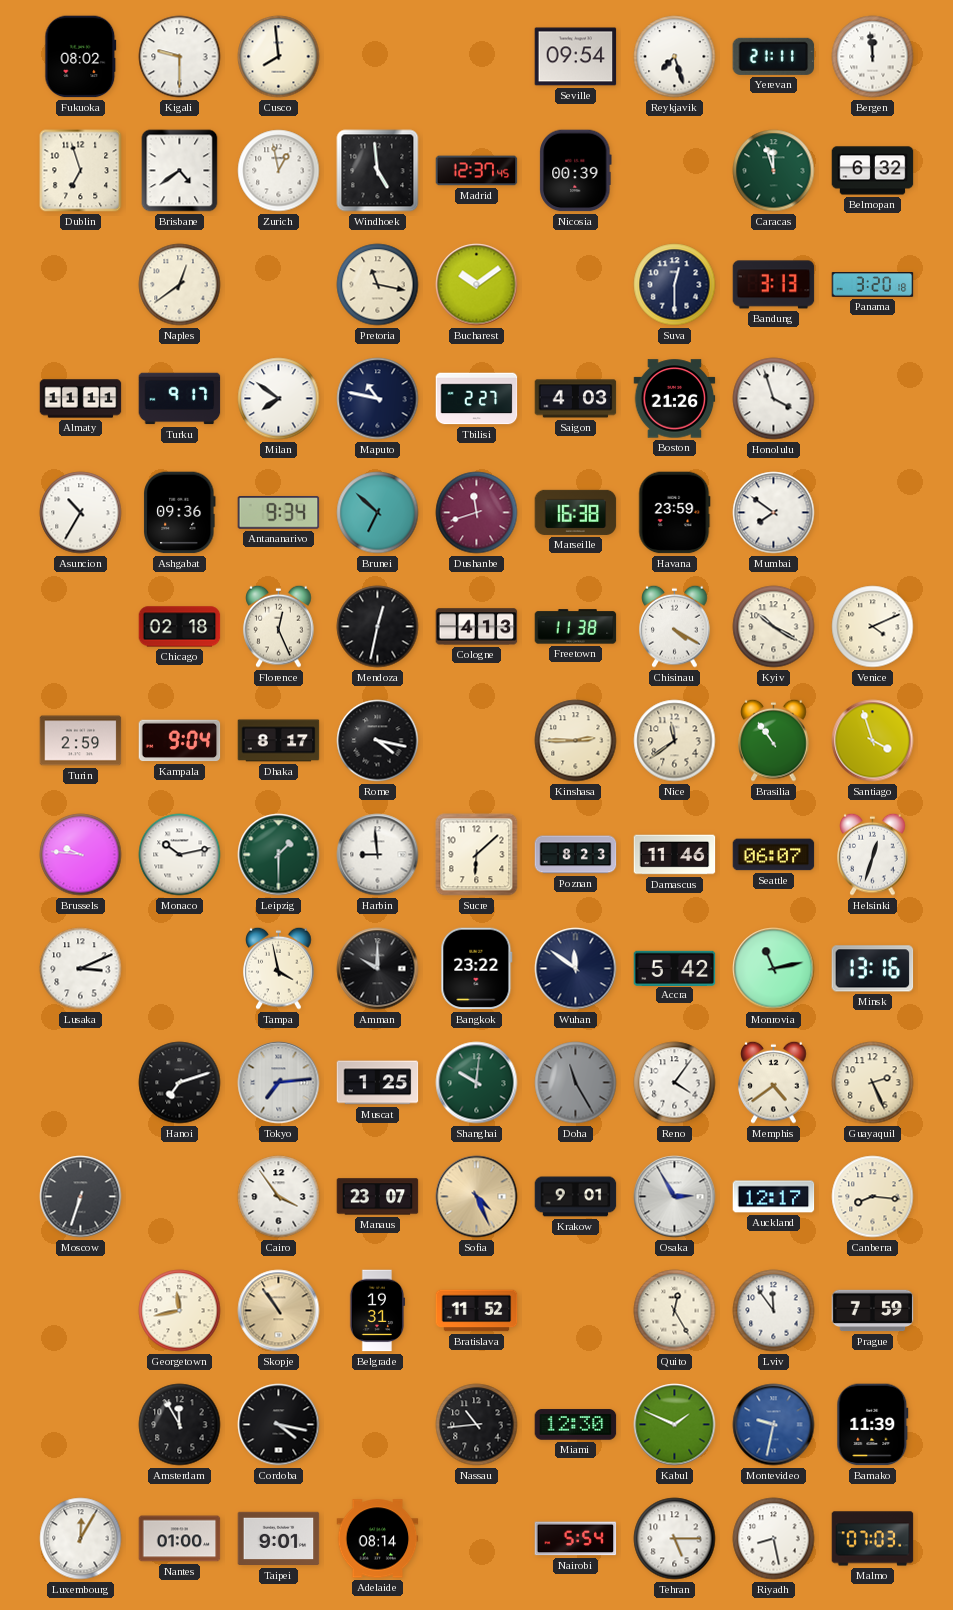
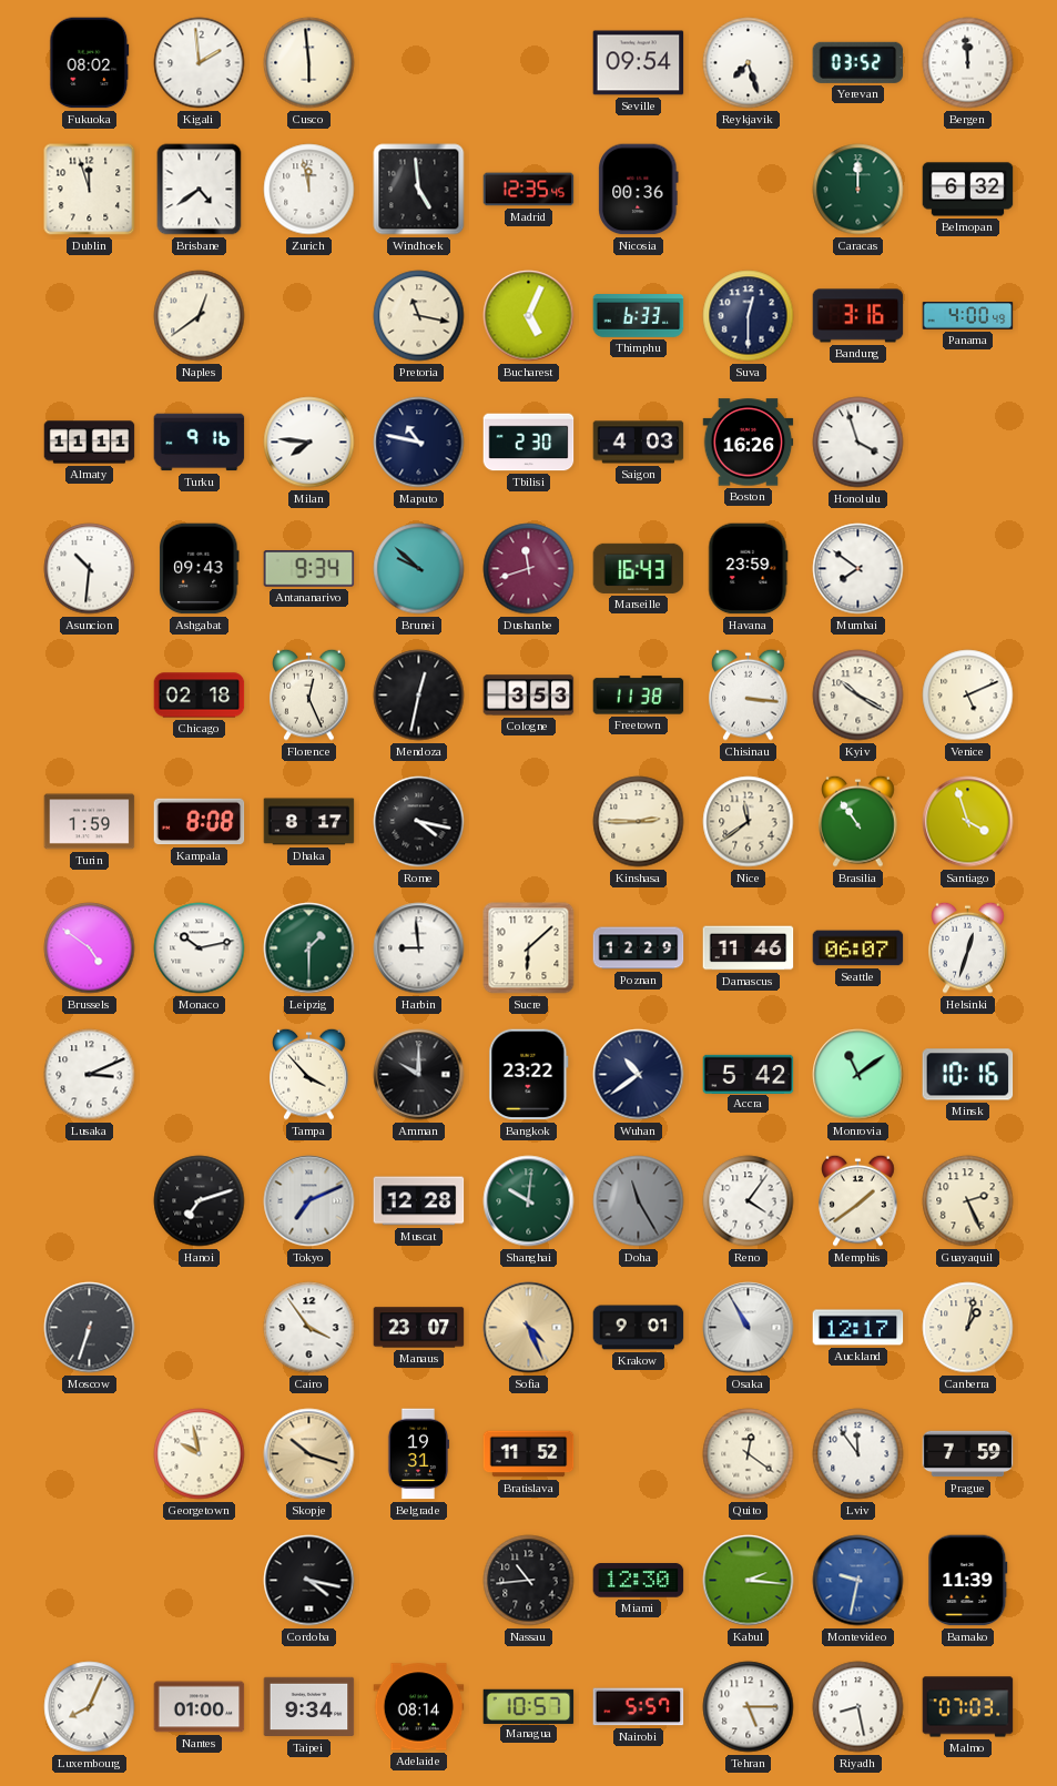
Kigali: 9:30 -> 1:59
Cusco: 7:59 -> 5:59
Yerevan: 21:11 -> 03:52
Dublin: 6:57 -> 11:57
Zurich: 12:58 -> 11:58
Madrid: 12:37 -> 12:35
Nicosia: 00:39 -> 00:36
Caracas: 11:57 -> 12:00
Bucharest: 10:09 -> 5:04
Thimphu: none -> 6:33
Bandung: 3:13 -> 3:16
Panama: 3:20 -> 4:00
Turku: 9:17 -> 9:16
Milan: 7:51 -> 7:46
Tbilisi: 2:27 -> 2:30
Boston: 21:26 -> 16:26
Asuncion: 10:35 -> 10:31
Ashgabat: 09:36 -> 09:43
Brunei: 6:52 -> 9:52
Marseille: 16:38 -> 16:43
Cologne: 4:13 -> 3:53
Chisinau: 4:20 -> 3:16
Venice: 4:11 -> 5:11
Turin: 2:59 -> 1:59
Kampala: 9:04 -> 8:08
Brussels: 9:46 -> 4:51
Poznan: 8:23 -> 12:29
Tampa: 3:58 -> 3:53
Wuhan: 11:51 -> 10:39
Monrovia: 11:13 -> 11:09
Minsk: 13:16 -> 10:16
Tokyo: 7:14 -> 7:11
Muscat: 1:25 -> 12:28
Memphis: 4:39 -> 1:39
Osaka: 2:55 -> 10:55
Canberra: 8:16 -> 1:02
Georgetown: 11:43 -> 9:58
Skopje: 10:54 -> 10:18
Quito: 12:25 -> 12:21
Amsterdam: 11:55 -> none
Kabul: 1:49 -> 2:16
Luxembourg: 12:05 -> 8:04
Taipei: 9:01 -> 9:34
Managua: none -> 10:57
Nairobi: 5:54 -> 5:57
